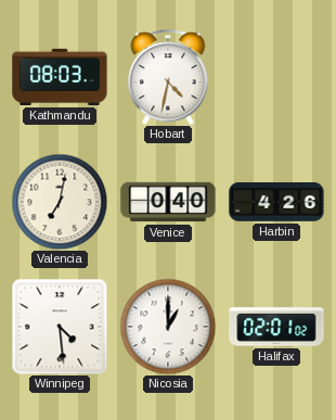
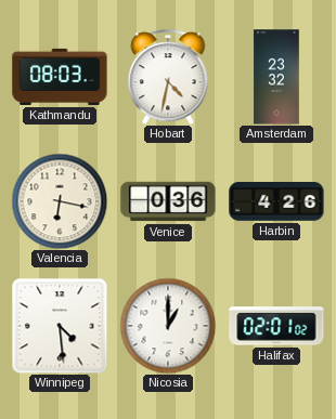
Amsterdam: none -> 23:32
Valencia: 7:02 -> 6:17
Venice: 0:40 -> 0:36
